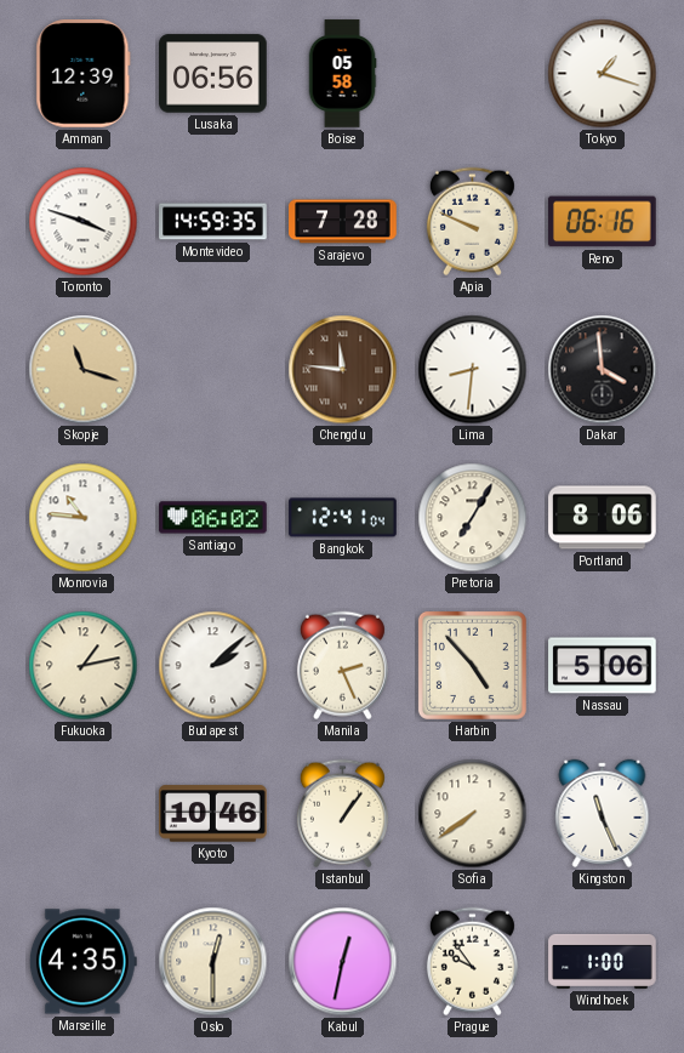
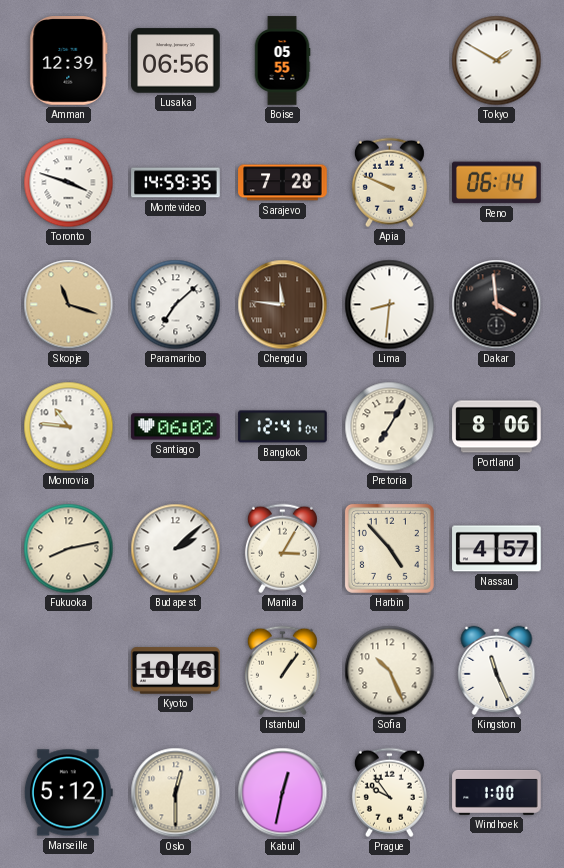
Boise: 05:58 -> 05:55
Tokyo: 1:18 -> 1:50
Reno: 06:16 -> 06:14
Paramaribo: none -> 7:08
Fukuoka: 1:13 -> 8:13
Manila: 2:26 -> 3:05
Nassau: 5:06 -> 4:57
Sofia: 7:39 -> 10:26
Marseille: 4:35 -> 5:12
